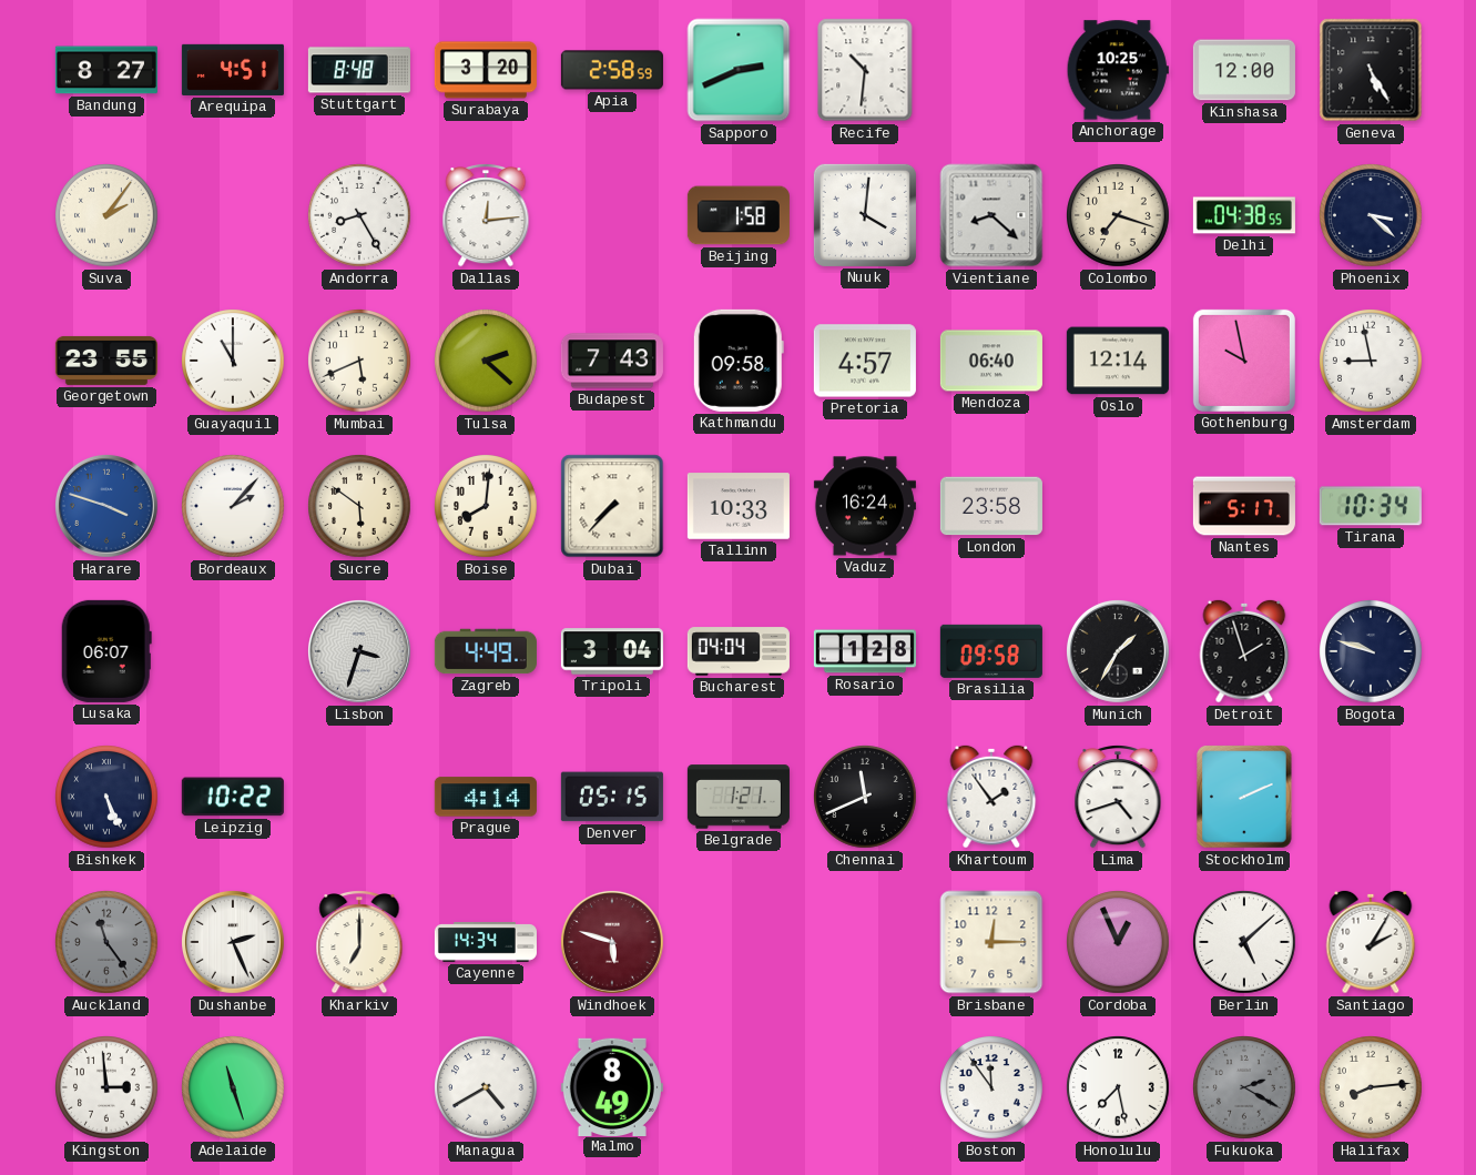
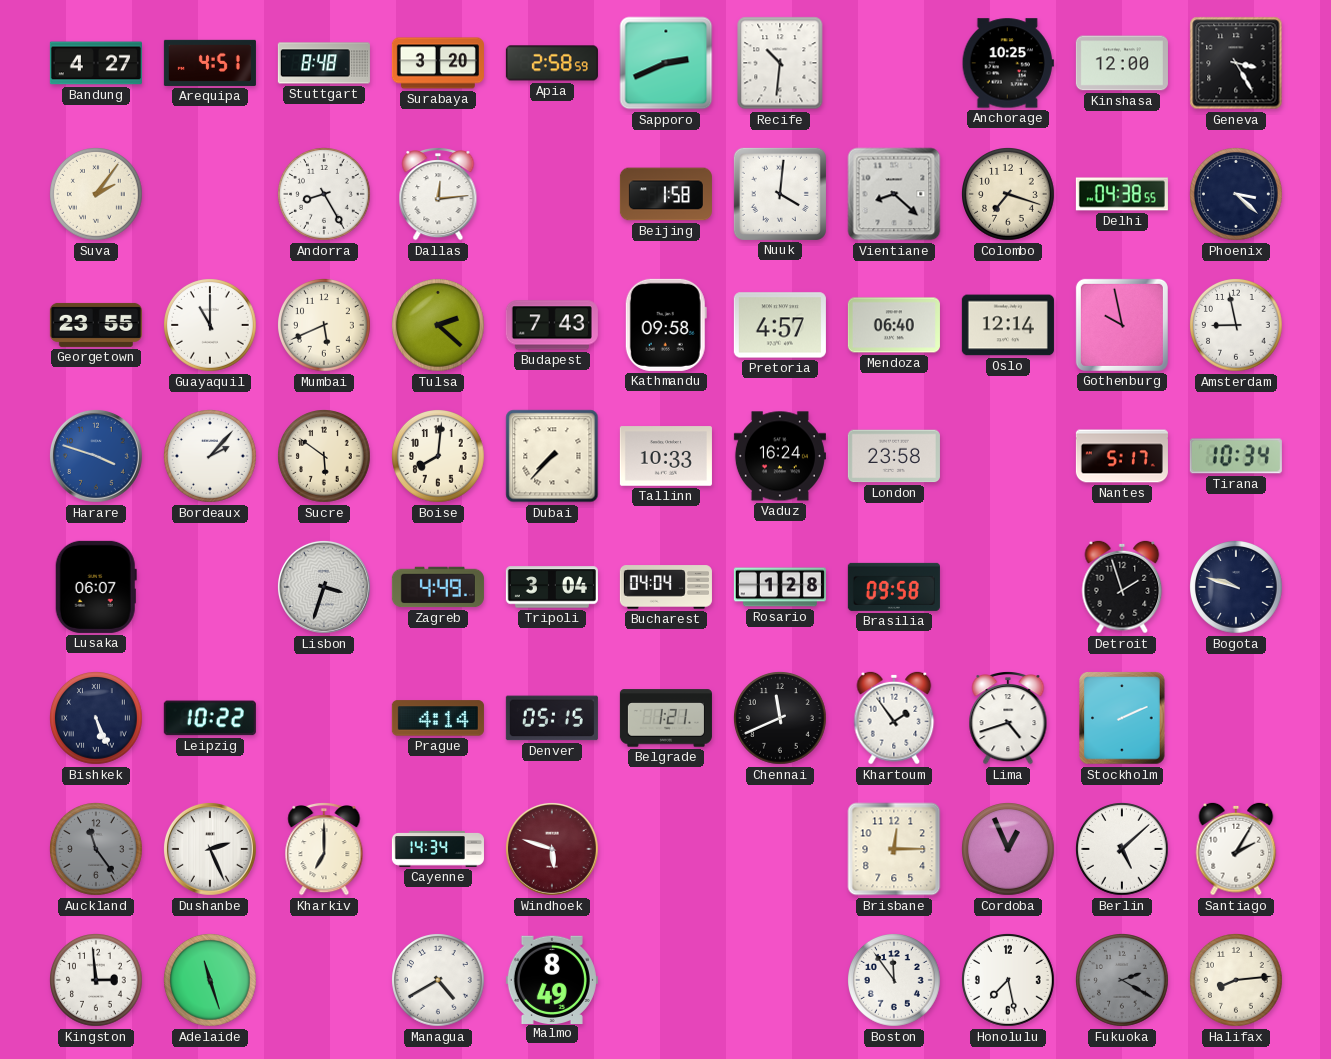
Bandung: 8:27 -> 4:27
Geneva: 5:25 -> 3:25
Munich: 1:35 -> none
